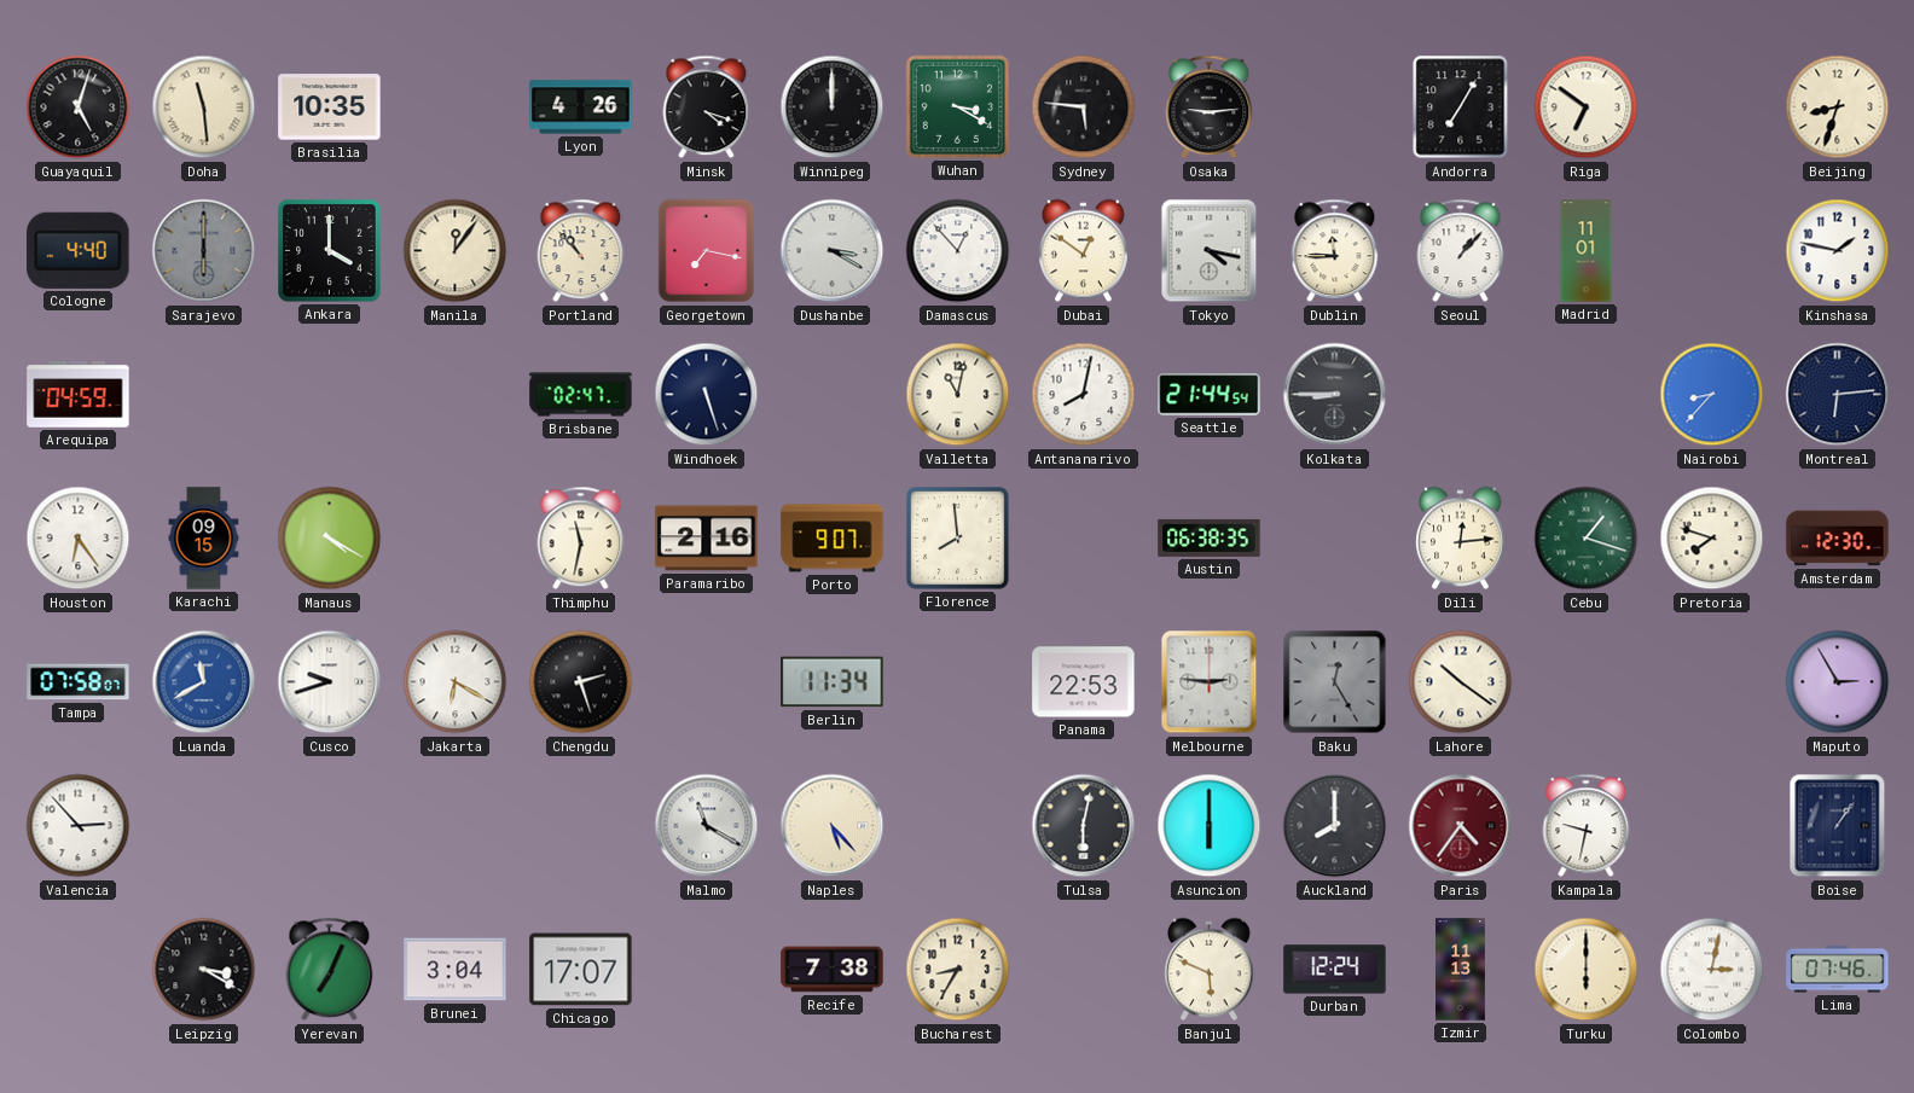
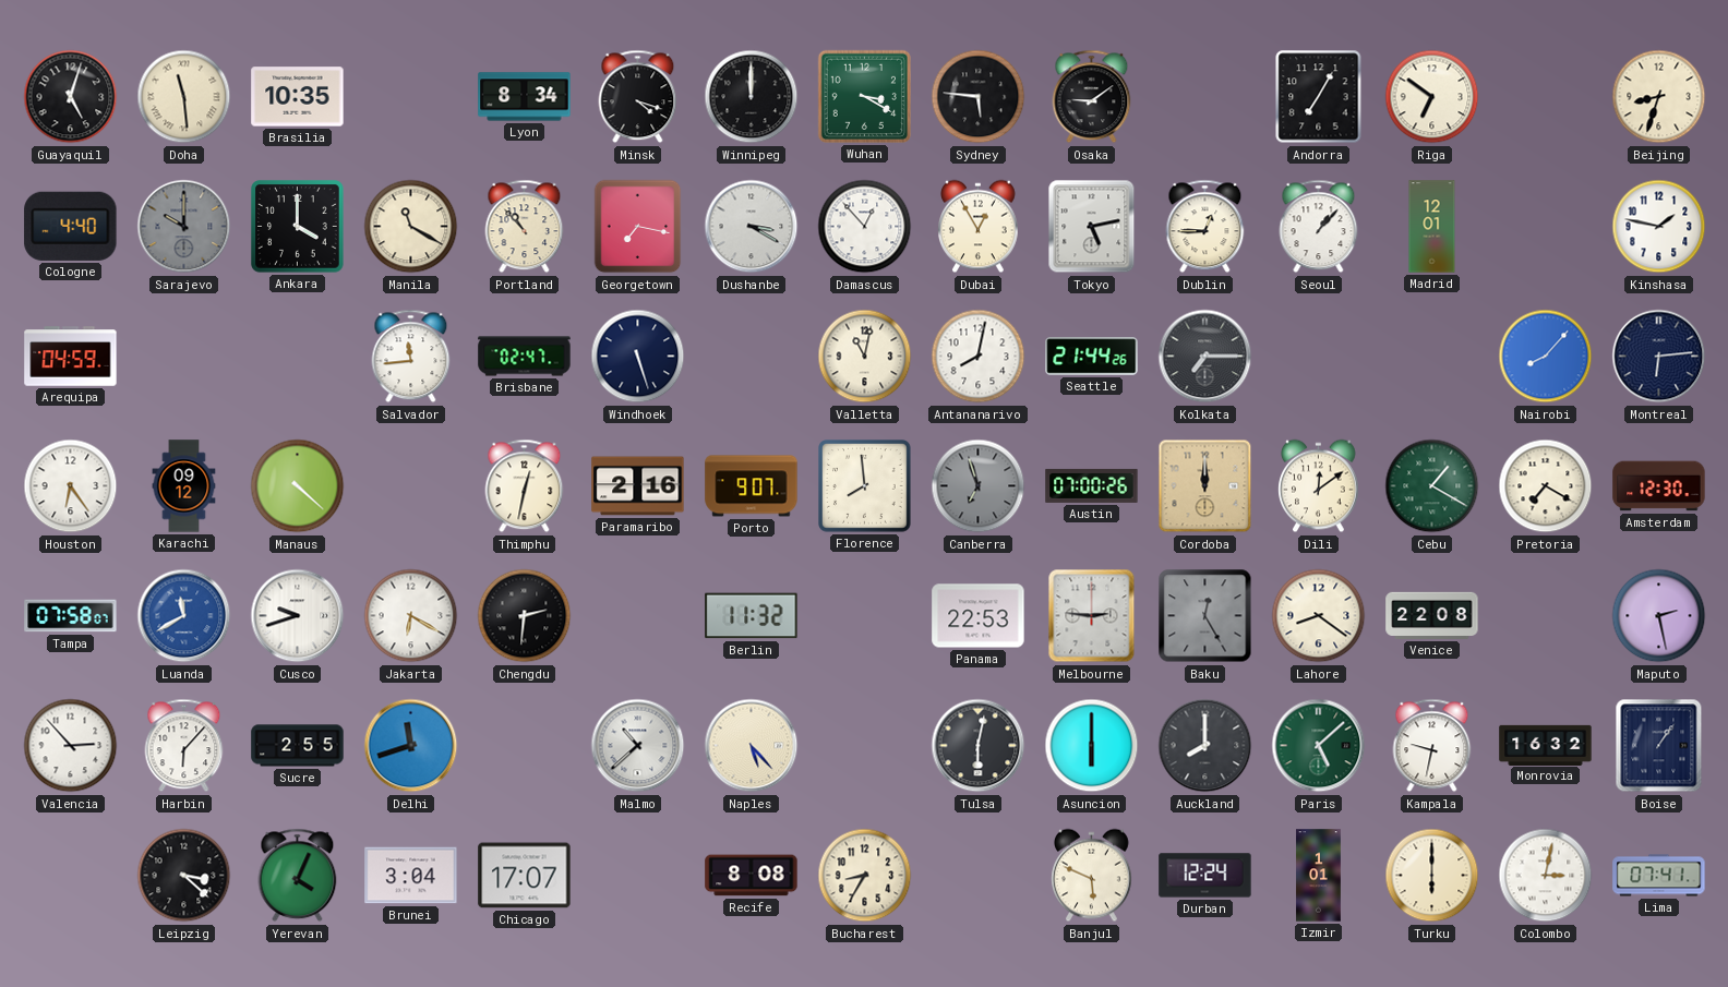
Lyon: 4:26 -> 8:34
Osaka: 9:14 -> 9:09
Sarajevo: 6:00 -> 10:00
Manila: 12:06 -> 11:20
Dubai: 12:51 -> 12:55
Tokyo: 4:17 -> 5:13
Dublin: 11:45 -> 12:45
Madrid: 11:01 -> 12:01
Salvador: none -> 11:44
Seattle: 21:44:54 -> 21:44:26
Kolkata: 8:45 -> 7:15
Nairobi: 8:37 -> 8:07
Karachi: 09:15 -> 09:12
Manaus: 4:20 -> 4:22
Thimphu: 11:32 -> 12:32
Canberra: none -> 6:57
Austin: 06:38 -> 07:00
Cordoba: none -> 12:00
Dili: 12:14 -> 12:09
Cebu: 1:18 -> 1:20
Pretoria: 7:48 -> 7:20
Chengdu: 2:27 -> 2:31
Berlin: 11:34 -> 11:32
Lahore: 10:21 -> 8:21
Venice: none -> 22:08
Maputo: 2:55 -> 2:28
Harbin: none -> 6:07
Sucre: none -> 2:55
Delhi: none -> 11:42
Malmo: 11:20 -> 10:38
Paris: 4:36 -> 5:08
Paris dial: burgundy -> green
Monrovia: none -> 16:32
Leipzig: 3:20 -> 3:22
Yerevan: 7:04 -> 4:04
Recife: 7:38 -> 8:08
Izmir: 11:13 -> 1:01
Lima: 07:46 -> 07:41
